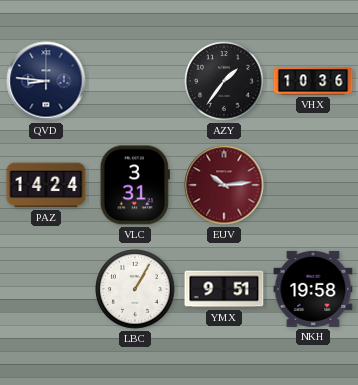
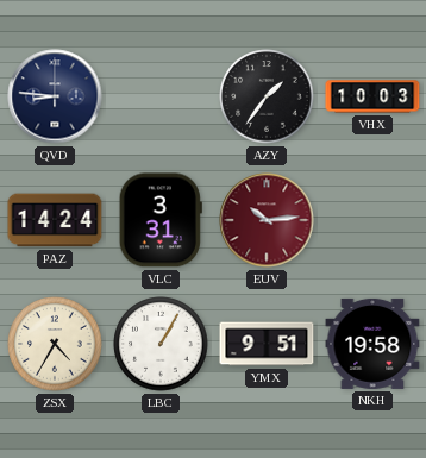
VHX: 10:36 -> 10:03
ZSX: none -> 4:35
